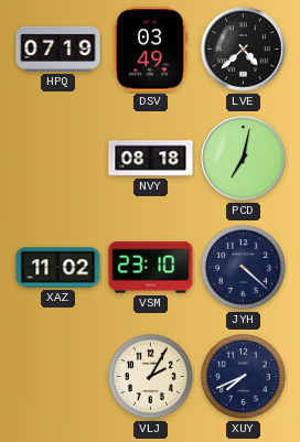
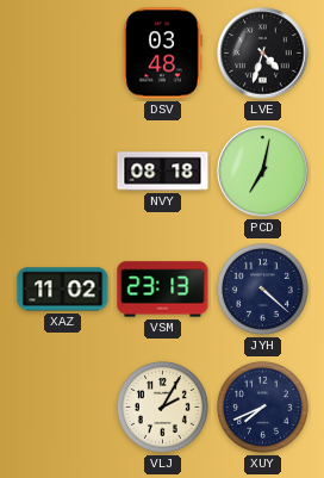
HPQ: 07:19 -> none
DSV: 03:49 -> 03:48
LVE: 4:38 -> 4:33
VSM: 23:10 -> 23:13
